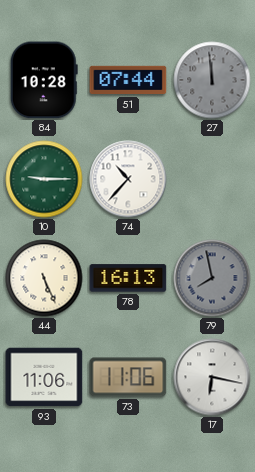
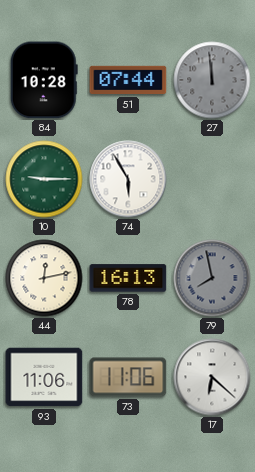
74: 10:37 -> 5:55
44: 5:26 -> 12:13
17: 6:17 -> 6:22
